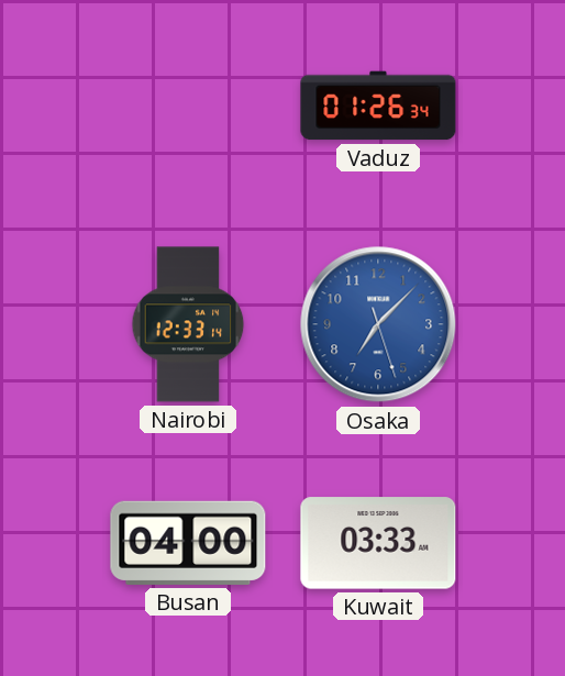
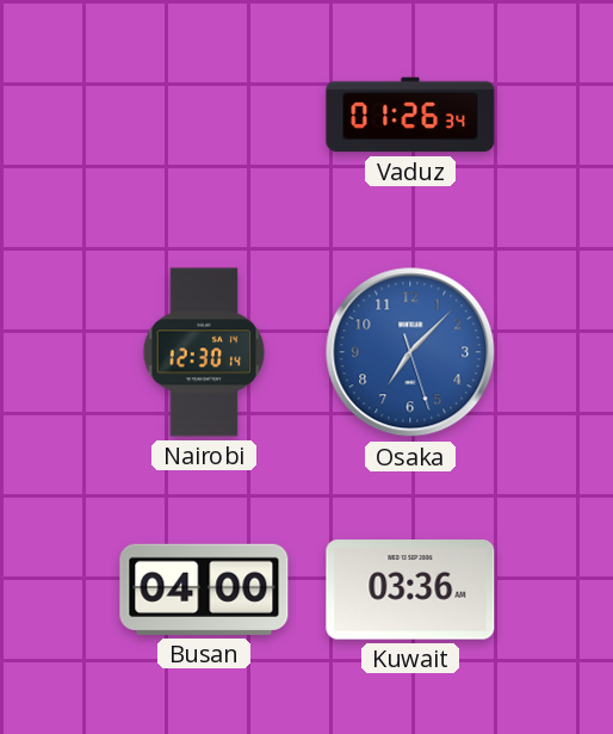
Nairobi: 12:33 -> 12:30
Kuwait: 03:33 -> 03:36
